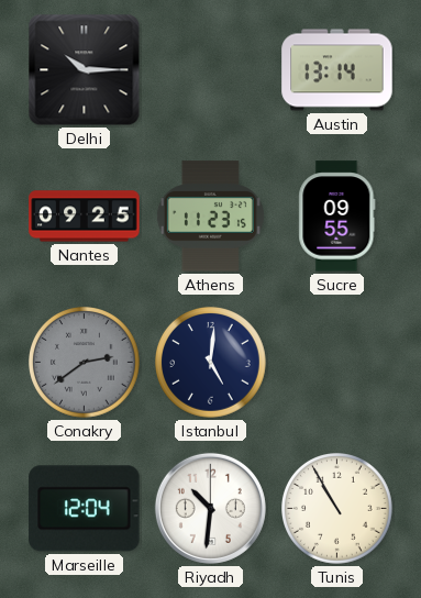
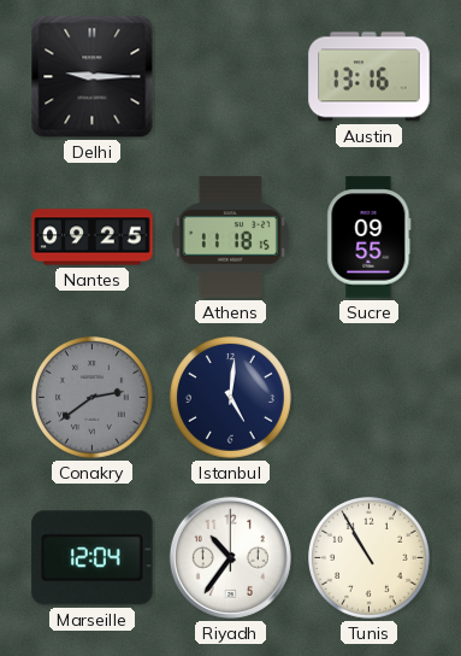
Delhi: 10:15 -> 9:15
Austin: 13:14 -> 13:16
Athens: 11:23 -> 11:18
Riyadh: 10:31 -> 10:36
